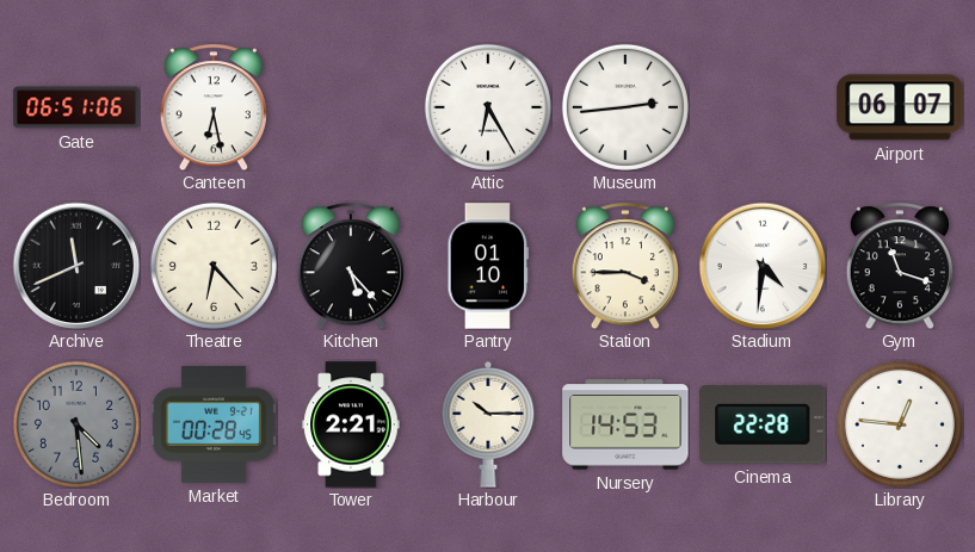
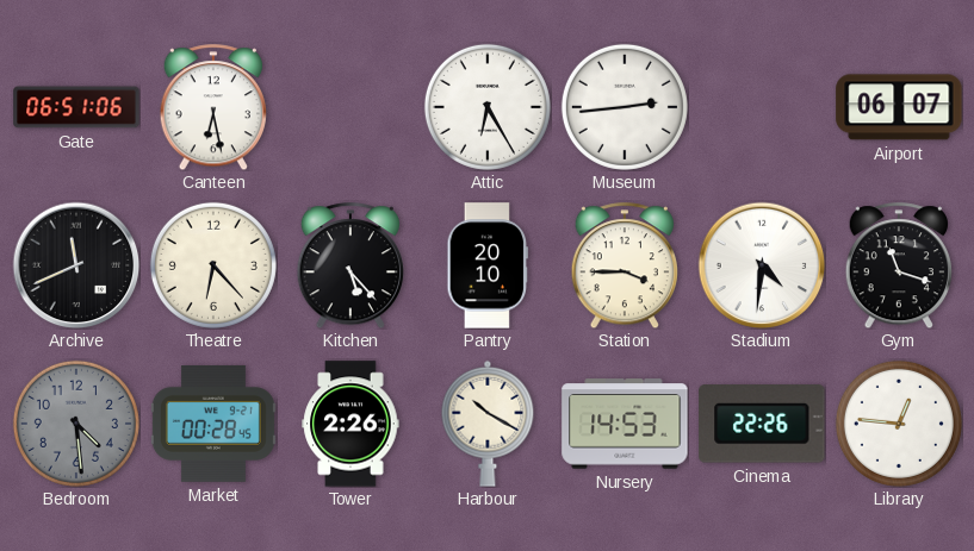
Pantry: 01:10 -> 20:10
Tower: 2:21 -> 2:26
Harbour: 10:15 -> 10:20
Cinema: 22:28 -> 22:26
